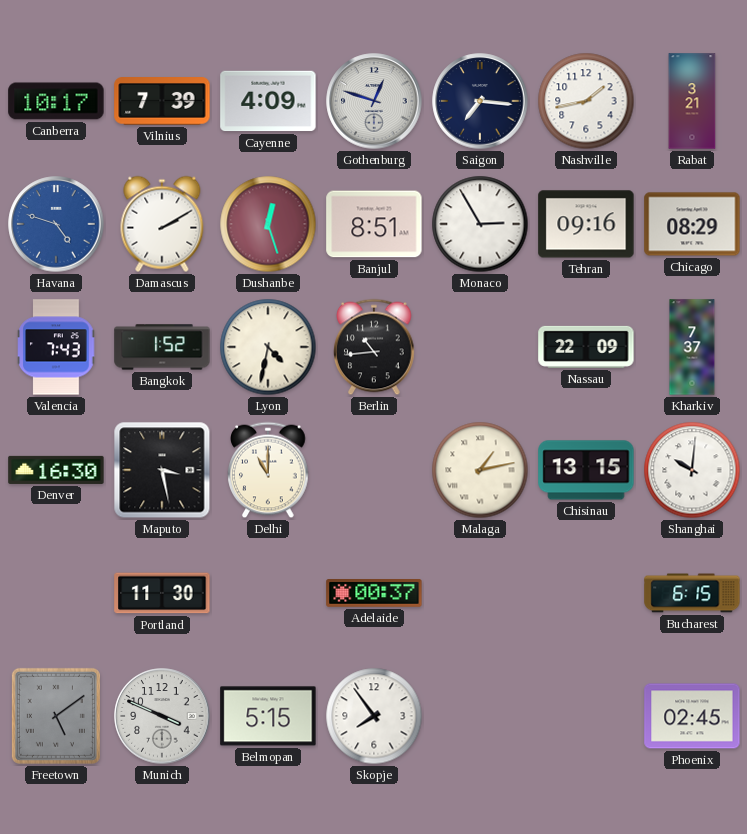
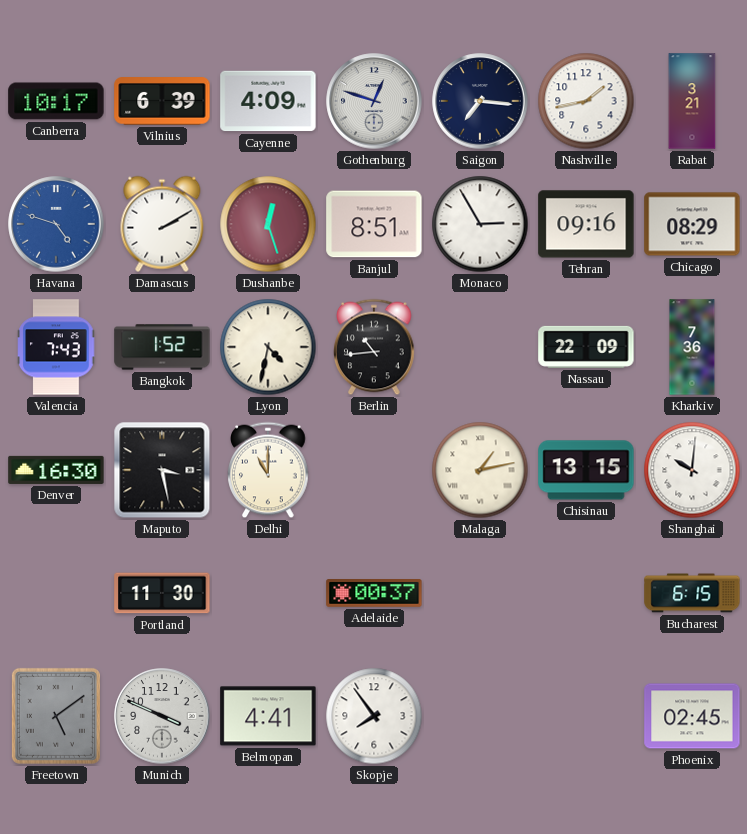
Vilnius: 7:39 -> 6:39
Kharkiv: 7:37 -> 7:36
Belmopan: 5:15 -> 4:41
